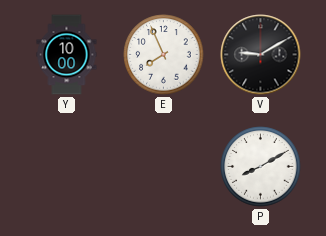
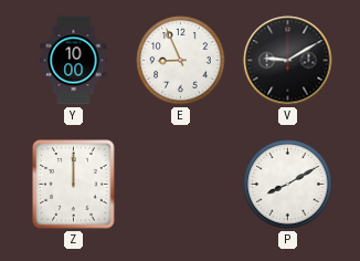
E: 7:56 -> 8:56
Z: none -> 12:00
